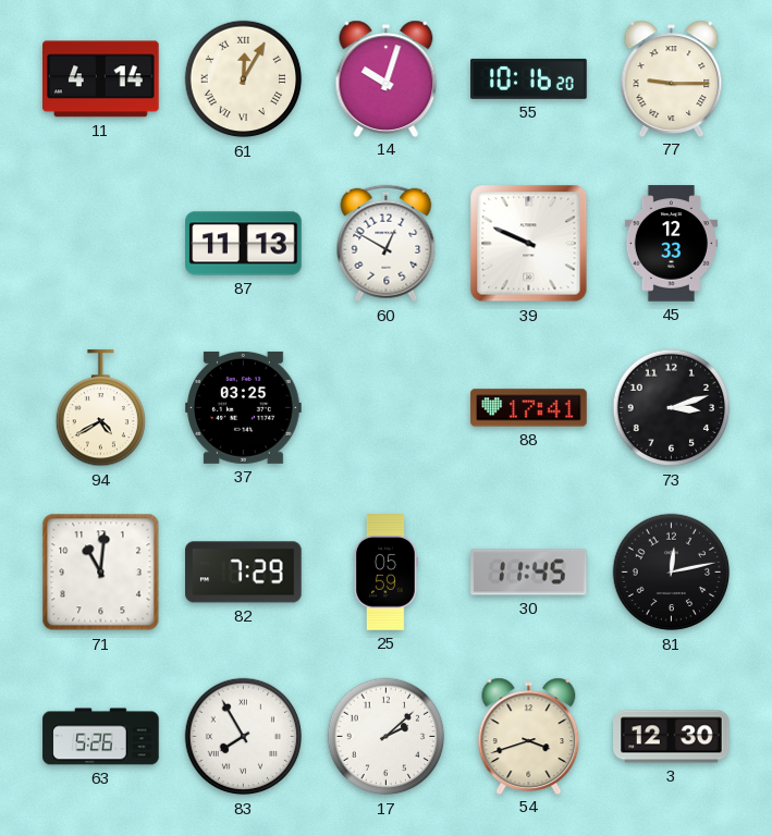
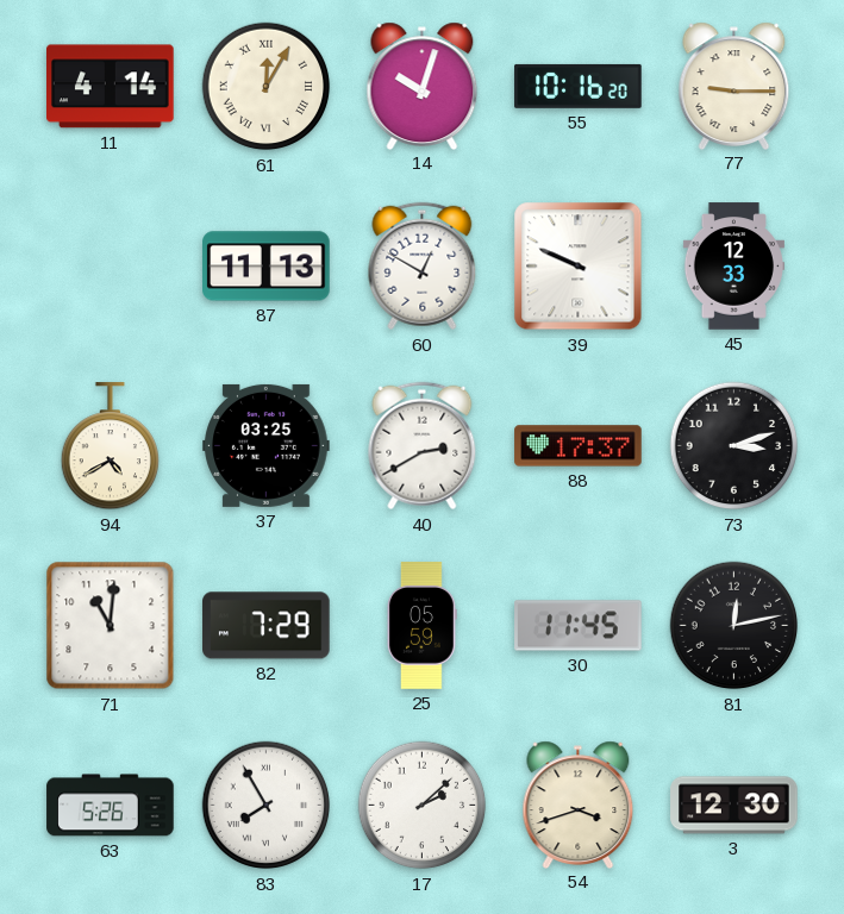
40: none -> 2:40
88: 17:41 -> 17:37
